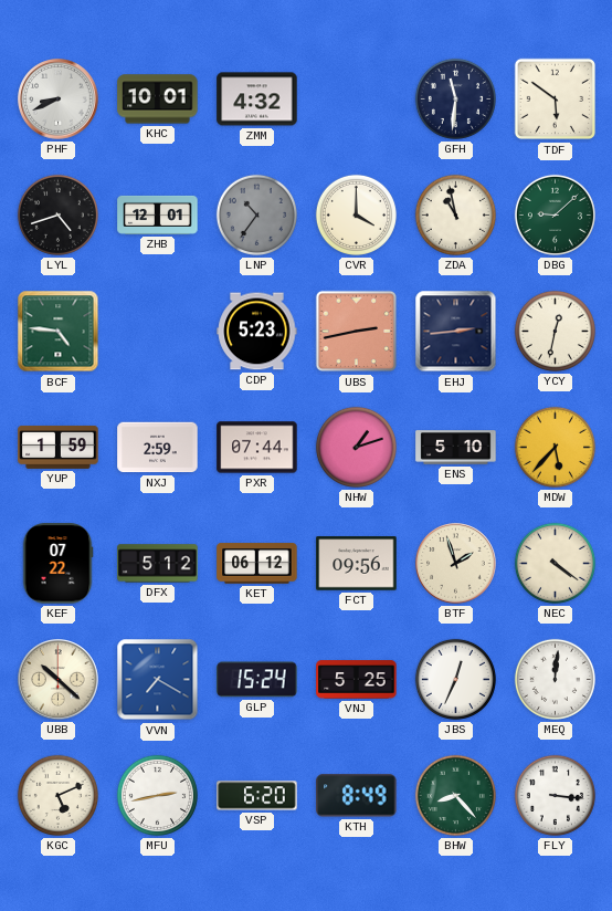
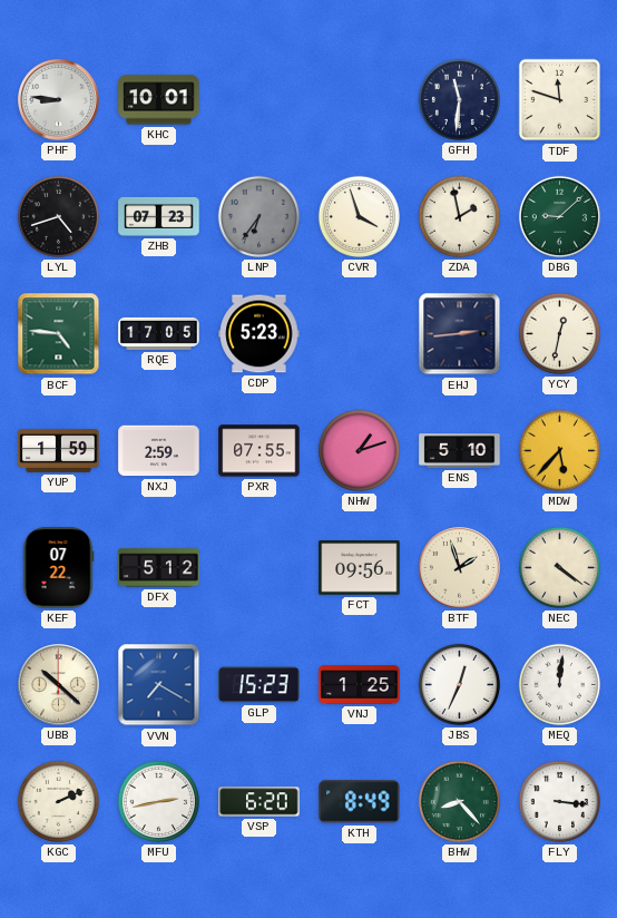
PHF: 8:41 -> 8:46
ZMM: 4:32 -> none
TDF: 5:51 -> 11:48
ZHB: 12:01 -> 07:23
LNP: 10:36 -> 6:36
CVR: 4:00 -> 3:57
ZDA: 10:58 -> 1:58
RQE: none -> 17:05
UBS: 2:43 -> none
PXR: 07:44 -> 07:55
KET: 06:12 -> none
GLP: 15:24 -> 15:23
VNJ: 5:25 -> 1:25
KGC: 5:11 -> 2:11
